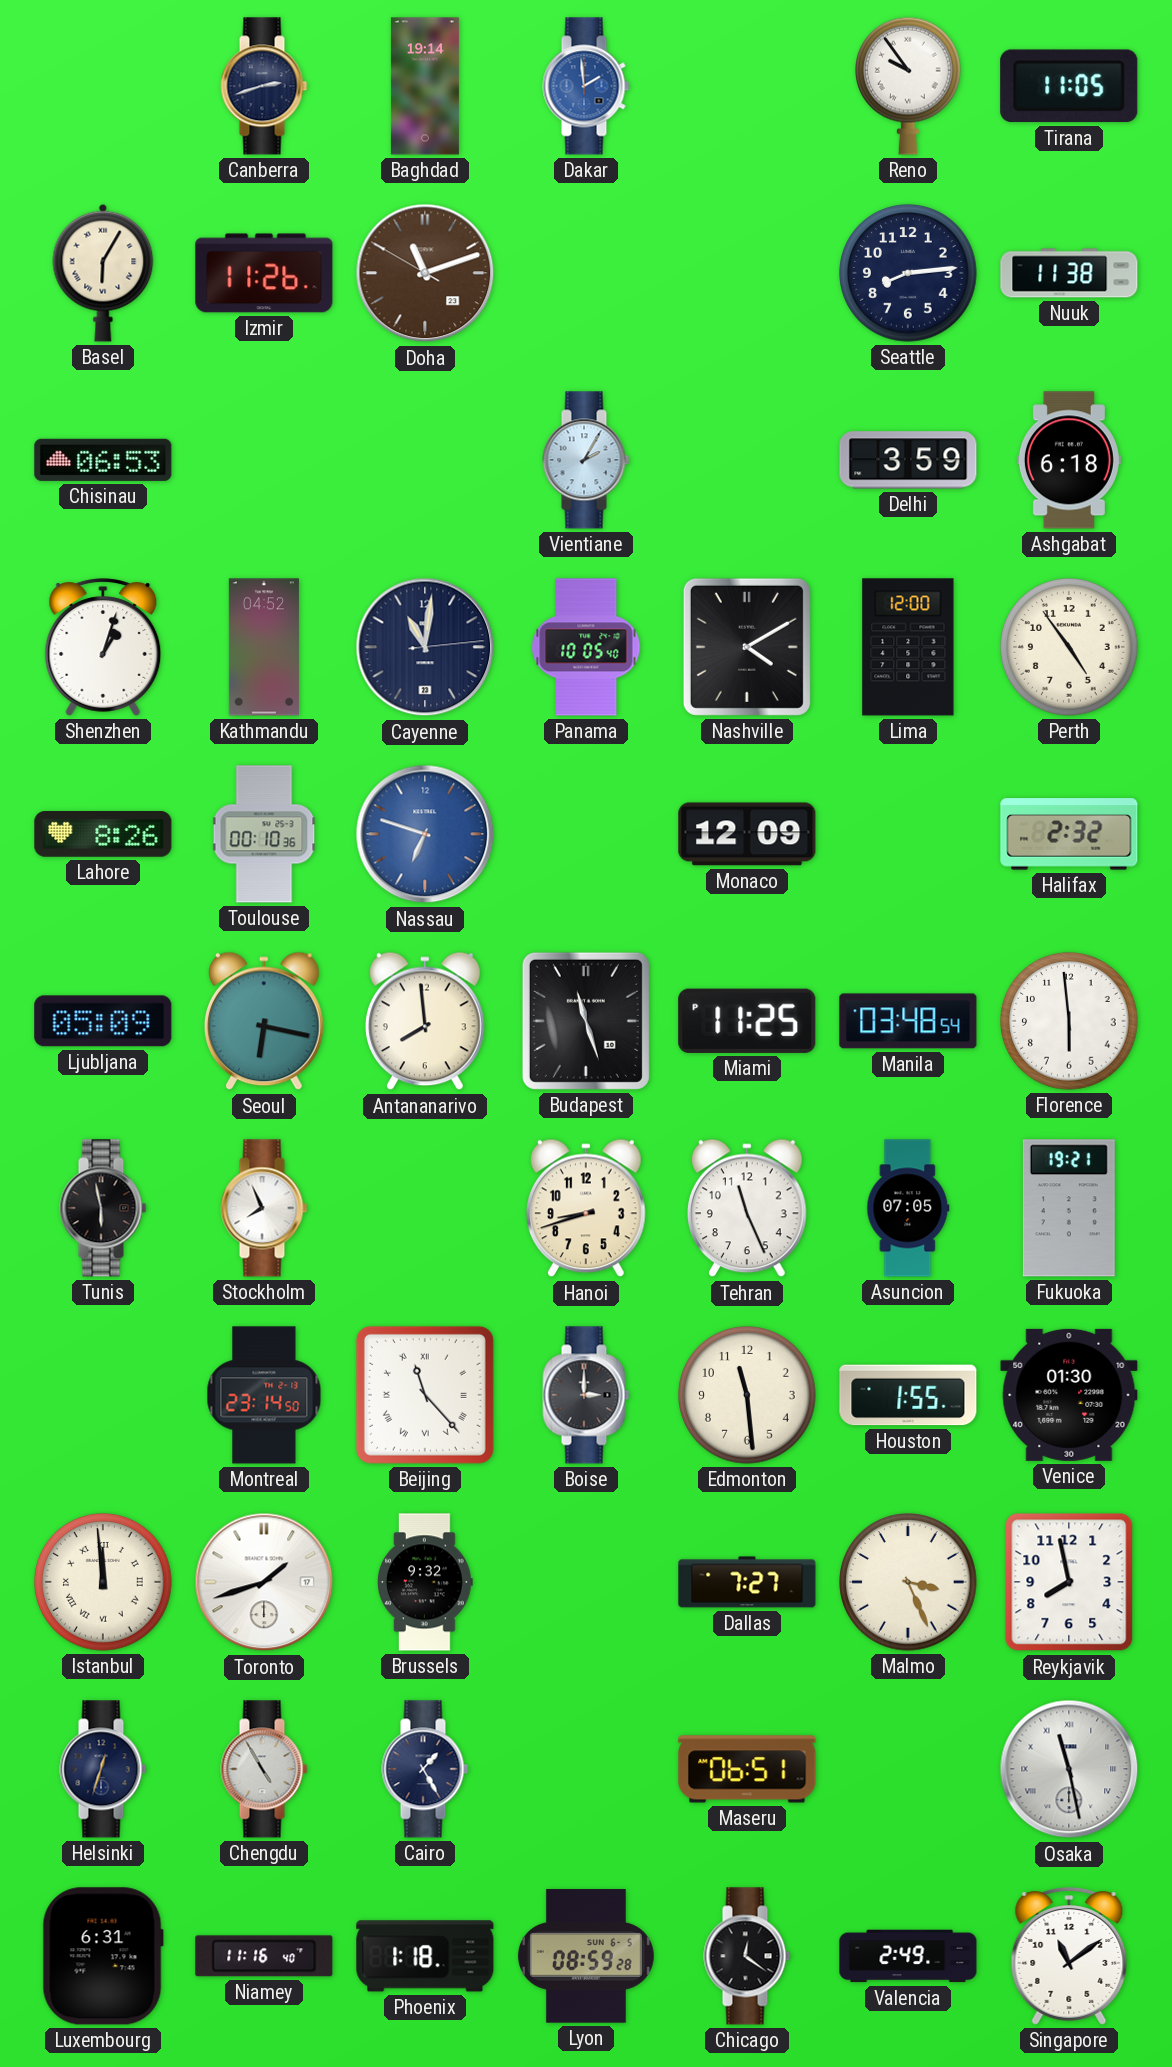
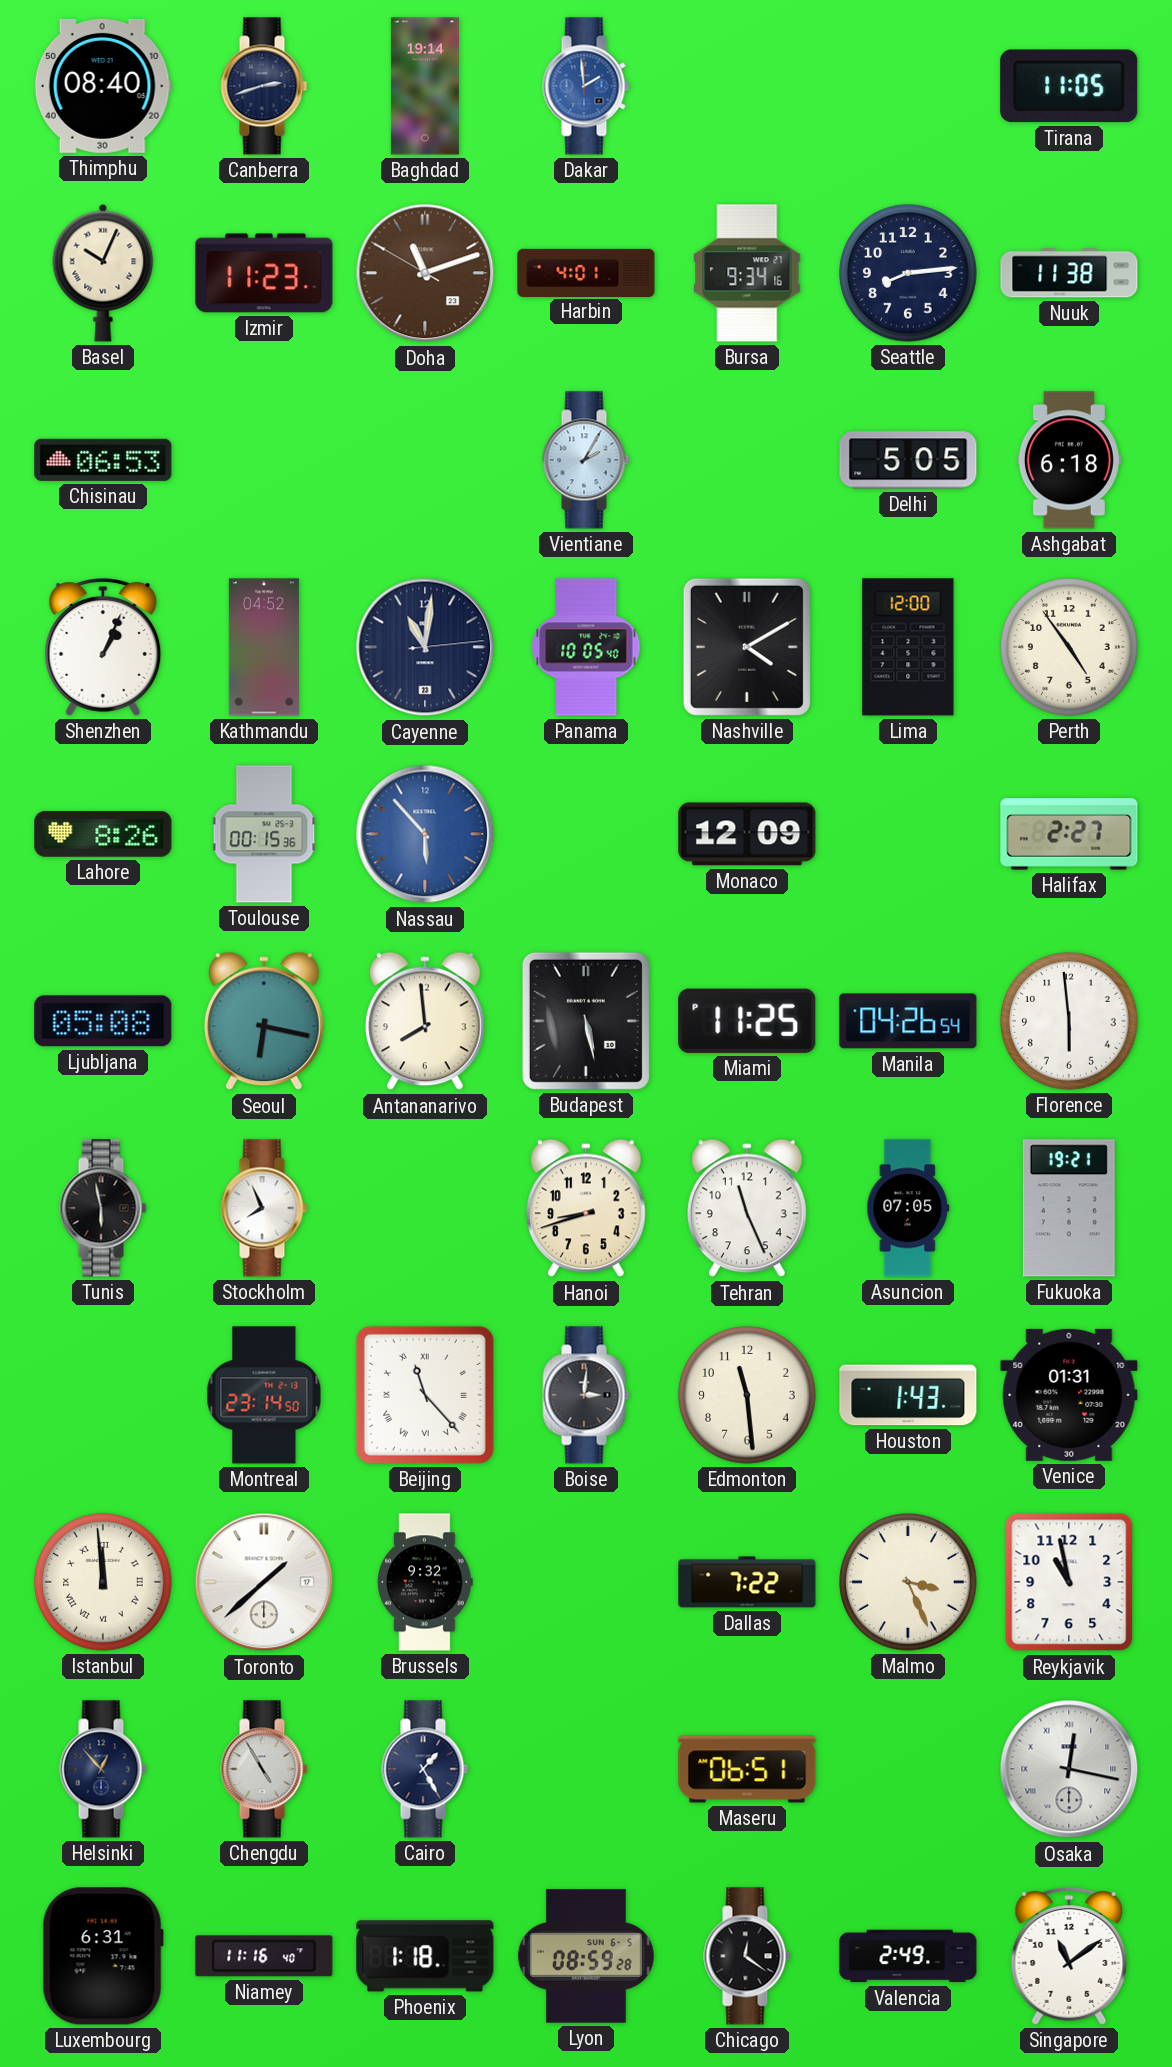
Thimphu: none -> 08:40
Reno: 9:54 -> none
Basel: 6:05 -> 10:04
Izmir: 11:26 -> 11:23
Harbin: none -> 4:01
Bursa: none -> 9:34
Delhi: 3:59 -> 5:05
Shenzhen: 1:03 -> 1:04
Toulouse: 00:10 -> 00:15
Nassau: 6:48 -> 5:53
Halifax: 2:32 -> 2:27
Ljubljana: 05:09 -> 05:08
Budapest: 11:27 -> 5:28
Manila: 03:48 -> 04:26
Boise: 3:00 -> 3:01
Houston: 1:55 -> 1:43
Venice: 01:30 -> 01:31
Toronto: 1:42 -> 1:38
Dallas: 7:27 -> 7:22
Reykjavik: 7:58 -> 10:58
Helsinki: 12:33 -> 12:53
Osaka: 11:28 -> 12:17
